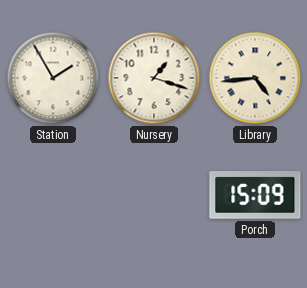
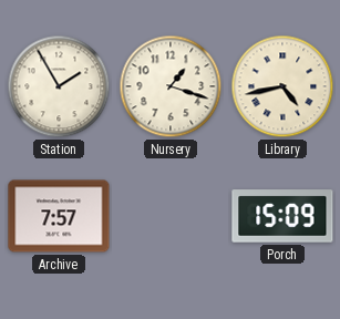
Library: 4:44 -> 4:43
Archive: none -> 7:57
